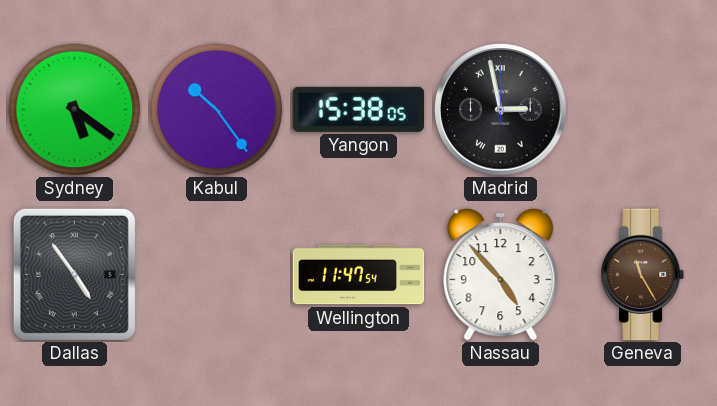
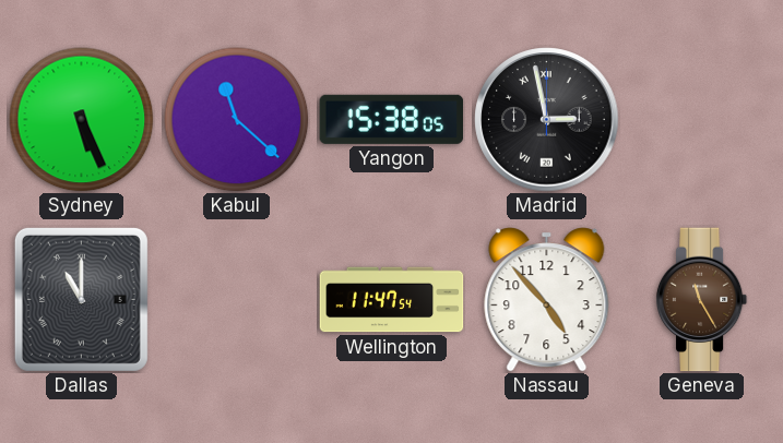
Sydney: 5:21 -> 5:26
Kabul: 10:24 -> 11:22
Dallas: 4:54 -> 11:00
